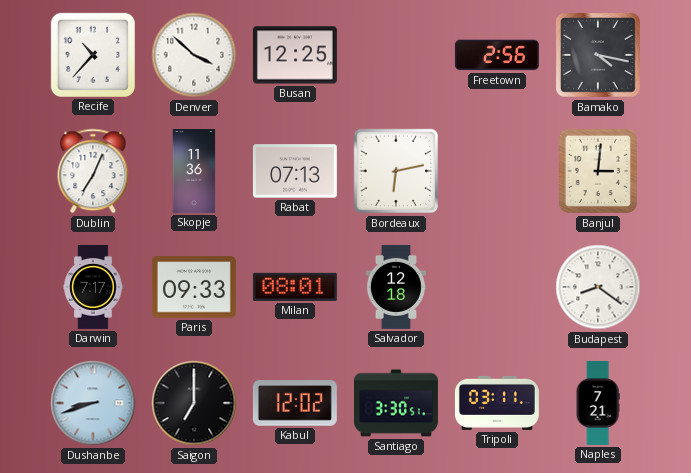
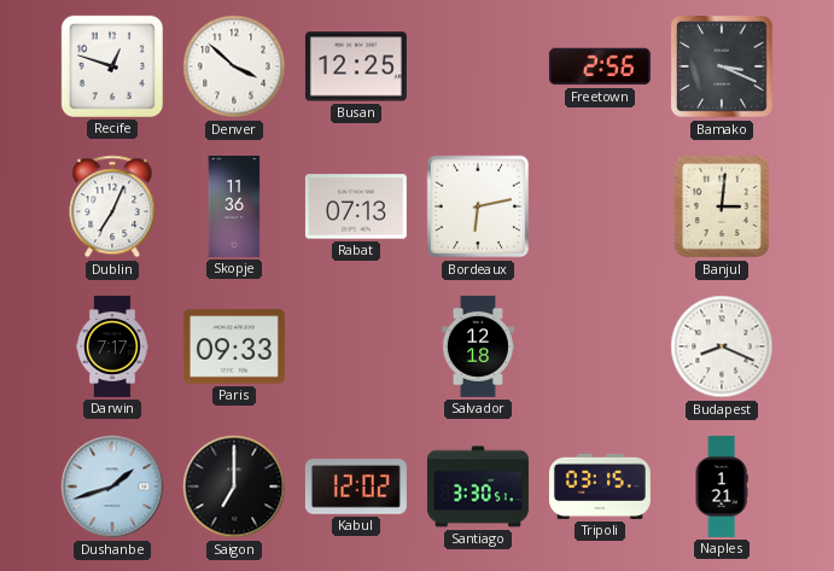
Recife: 10:37 -> 12:48
Bamako: 4:17 -> 3:19
Milan: 08:01 -> none
Budapest: 8:21 -> 8:19
Dushanbe: 8:42 -> 1:42
Tripoli: 03:11 -> 03:15
Naples: 7:21 -> 1:21
